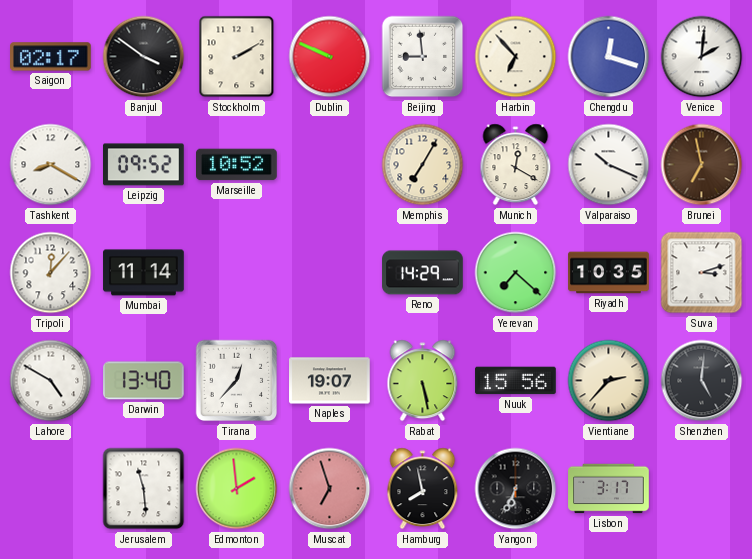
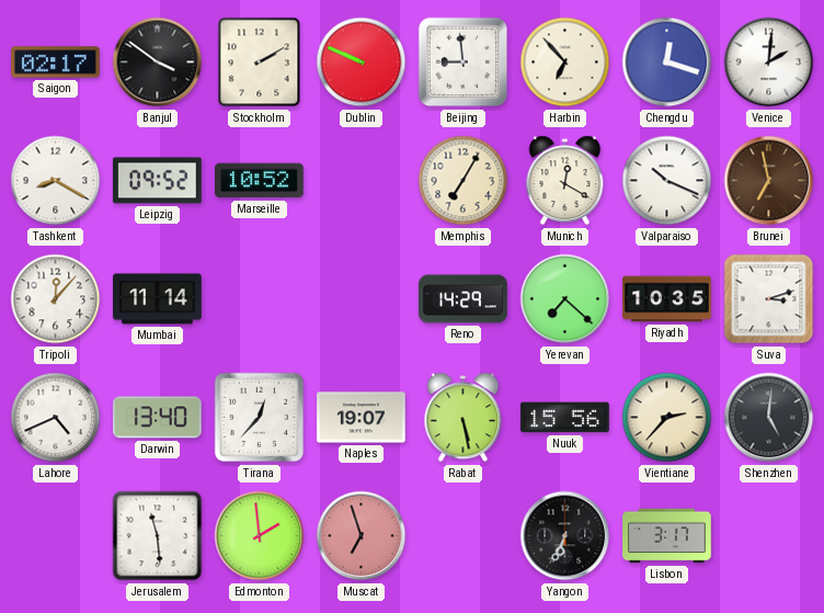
Lahore: 4:50 -> 4:41
Hamburg: 7:58 -> none
